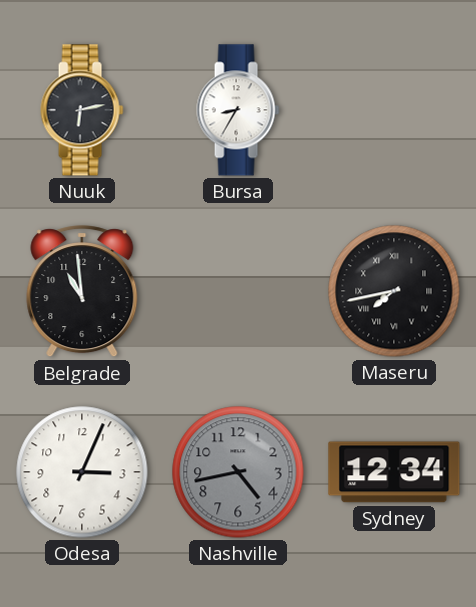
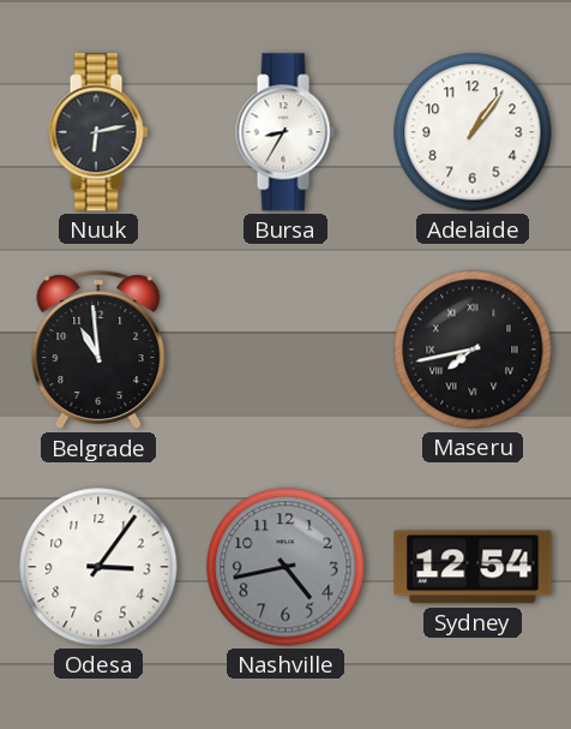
Adelaide: none -> 1:06
Odesa: 3:04 -> 3:06
Sydney: 12:34 -> 12:54
